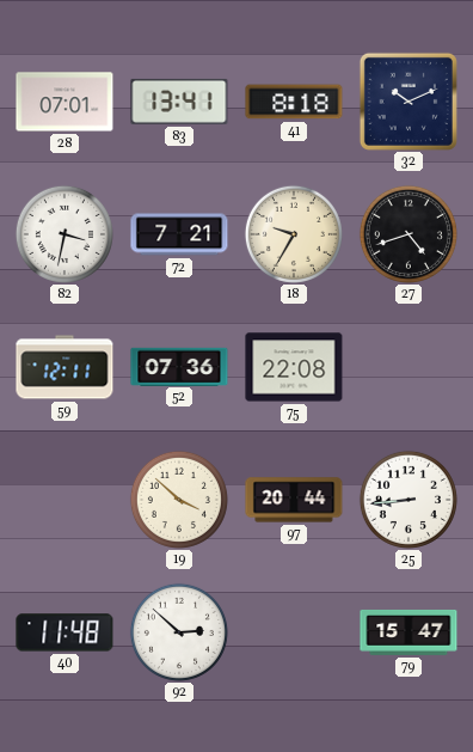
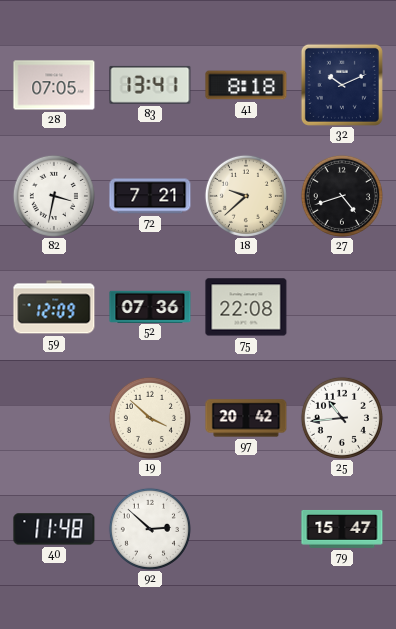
28: 07:01 -> 07:05
18: 9:35 -> 9:38
59: 12:11 -> 12:09
97: 20:44 -> 20:42
25: 8:44 -> 10:44
